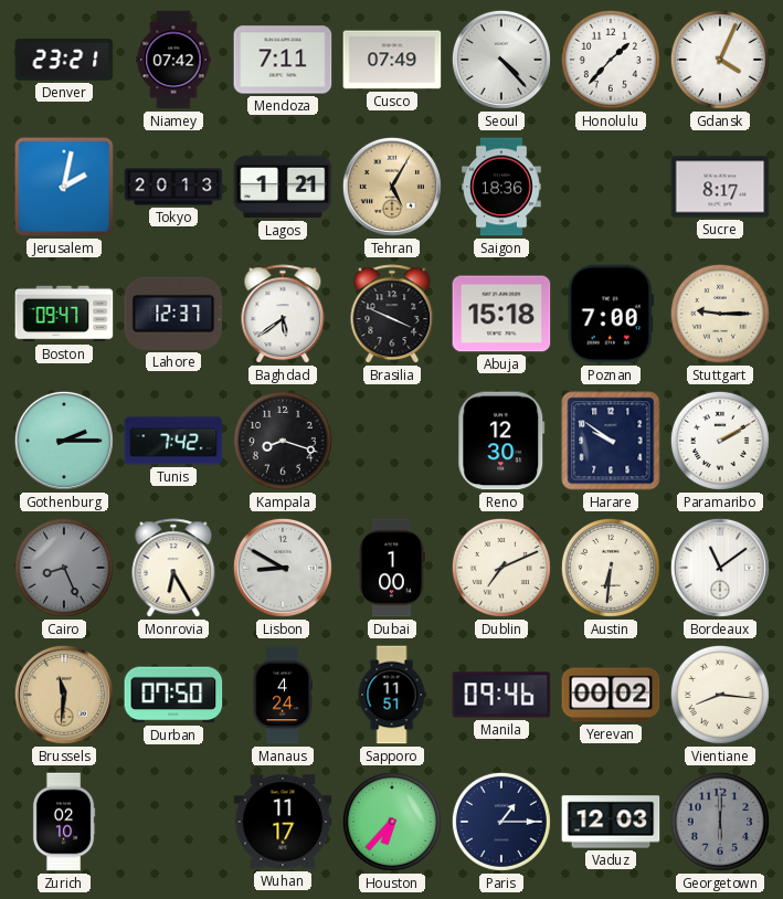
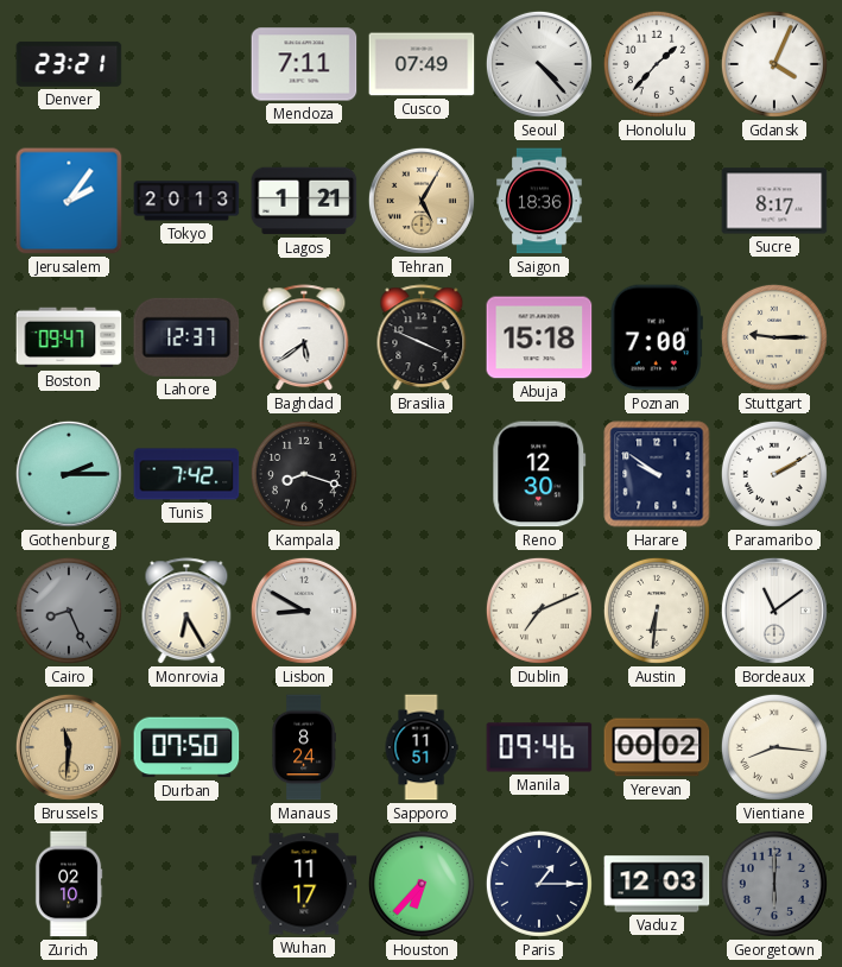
Niamey: 07:42 -> none
Jerusalem: 2:02 -> 2:06
Dubai: 1:00 -> none
Manaus: 4:24 -> 8:24
